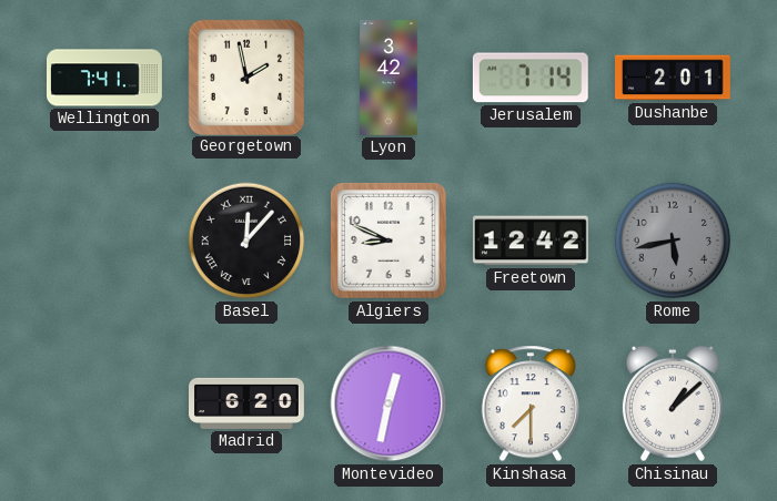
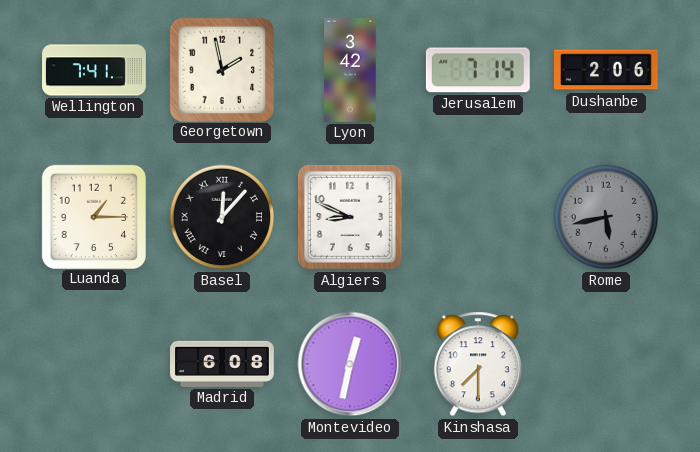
Dushanbe: 2:01 -> 2:06
Luanda: none -> 1:15
Freetown: 12:42 -> none
Madrid: 6:20 -> 6:08
Chisinau: 1:08 -> none
